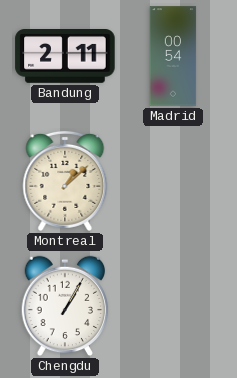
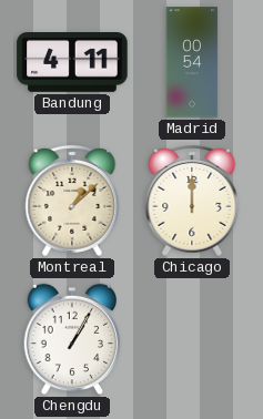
Bandung: 2:11 -> 4:11
Chicago: none -> 12:00
